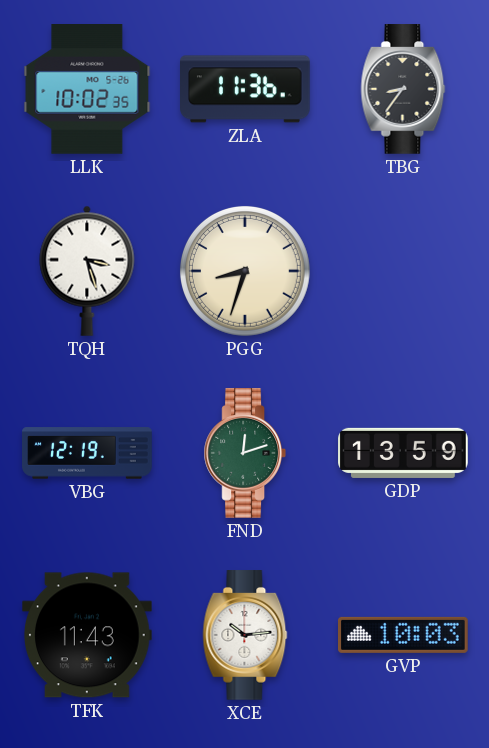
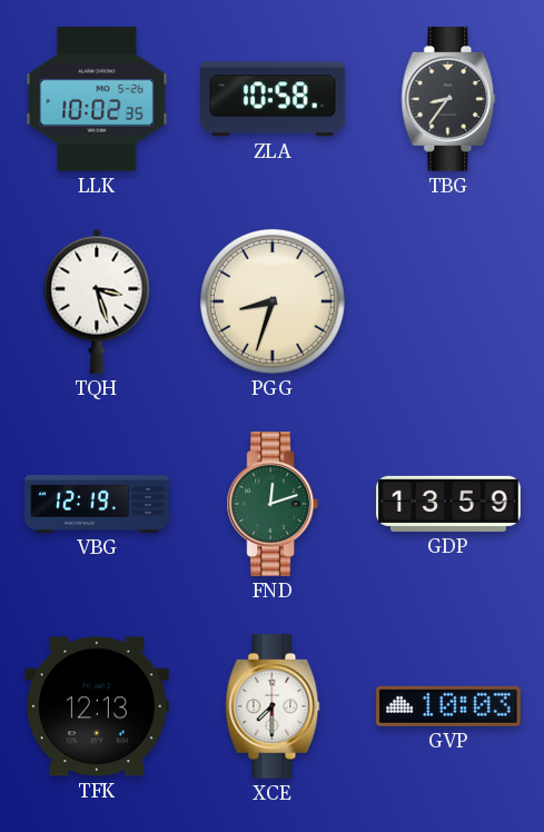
ZLA: 11:36 -> 10:58
TFK: 11:43 -> 12:13
XCE: 10:14 -> 7:30
